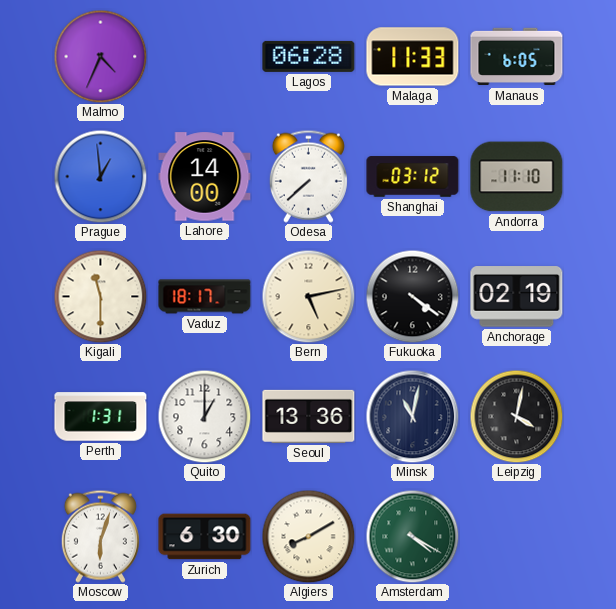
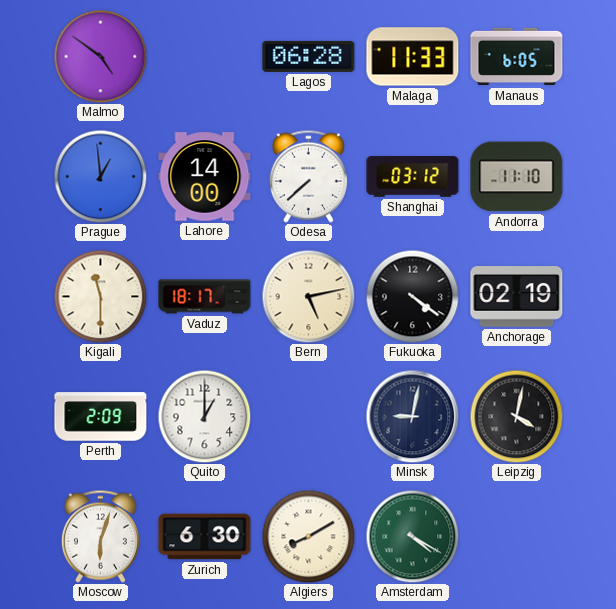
Malmo: 4:34 -> 4:51
Perth: 1:31 -> 2:09
Seoul: 13:36 -> none
Minsk: 11:02 -> 9:02
